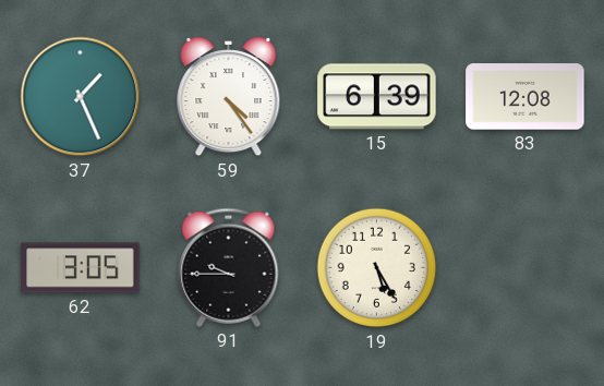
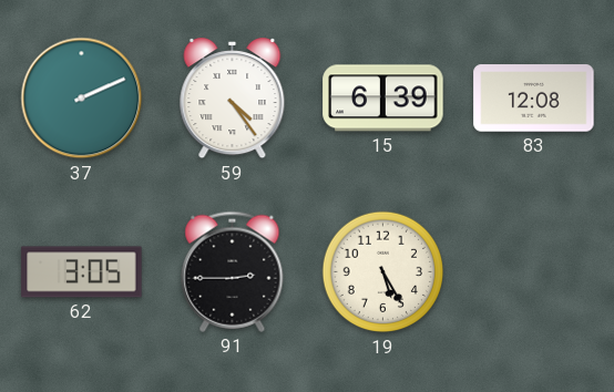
37: 1:26 -> 2:11
91: 9:45 -> 2:45
